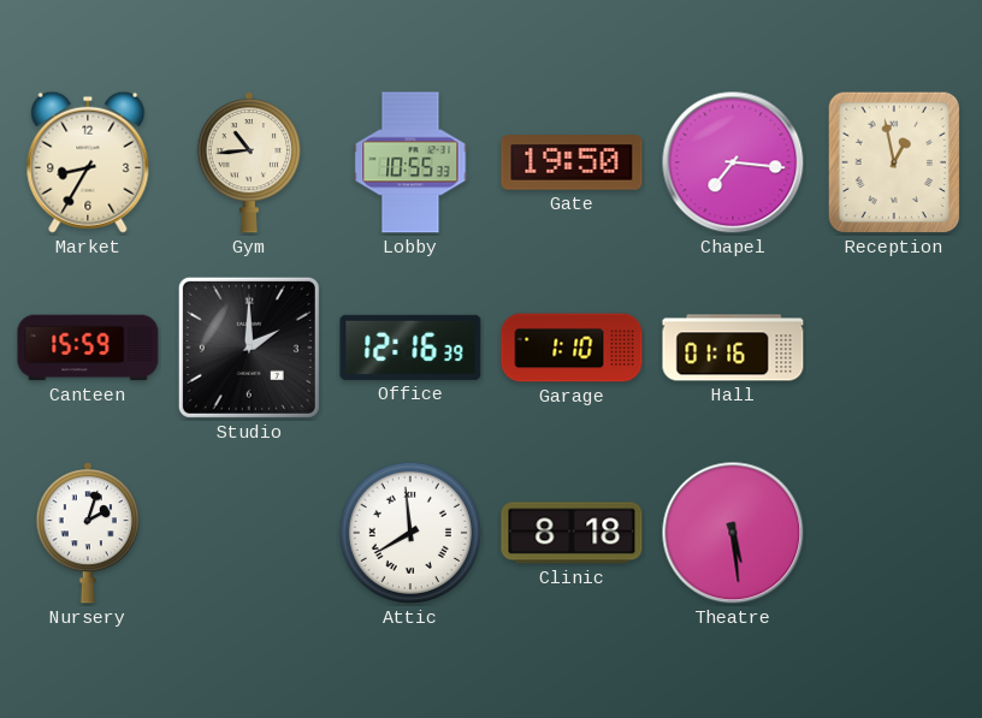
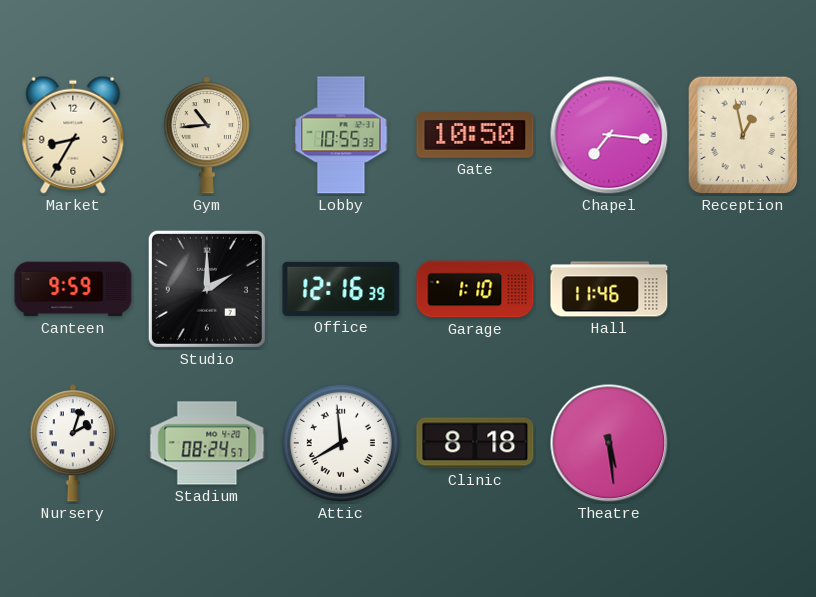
Gate: 19:50 -> 10:50
Canteen: 15:59 -> 9:59
Hall: 01:16 -> 11:46
Stadium: none -> 08:24
